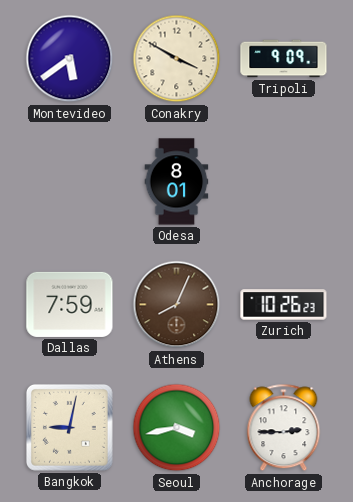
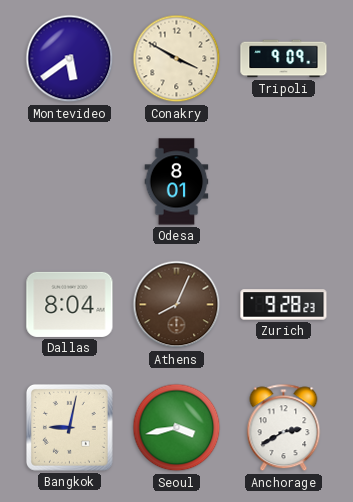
Dallas: 7:59 -> 8:04
Zurich: 10:26 -> 9:28
Anchorage: 2:45 -> 2:40
